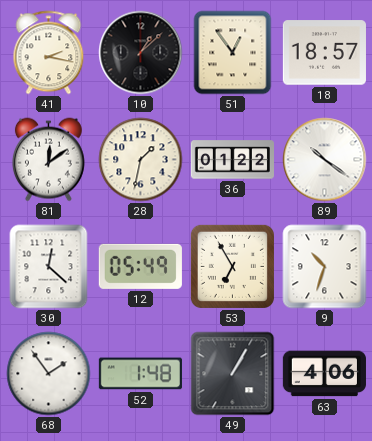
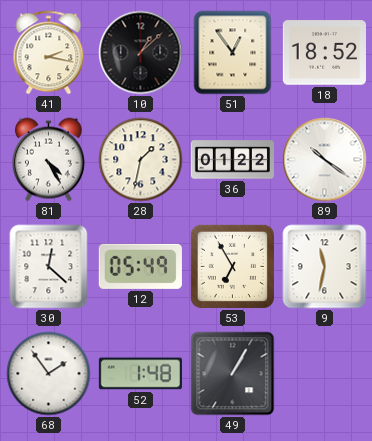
18: 18:57 -> 18:52
81: 12:09 -> 4:25
9: 10:33 -> 11:32
63: 4:06 -> none
